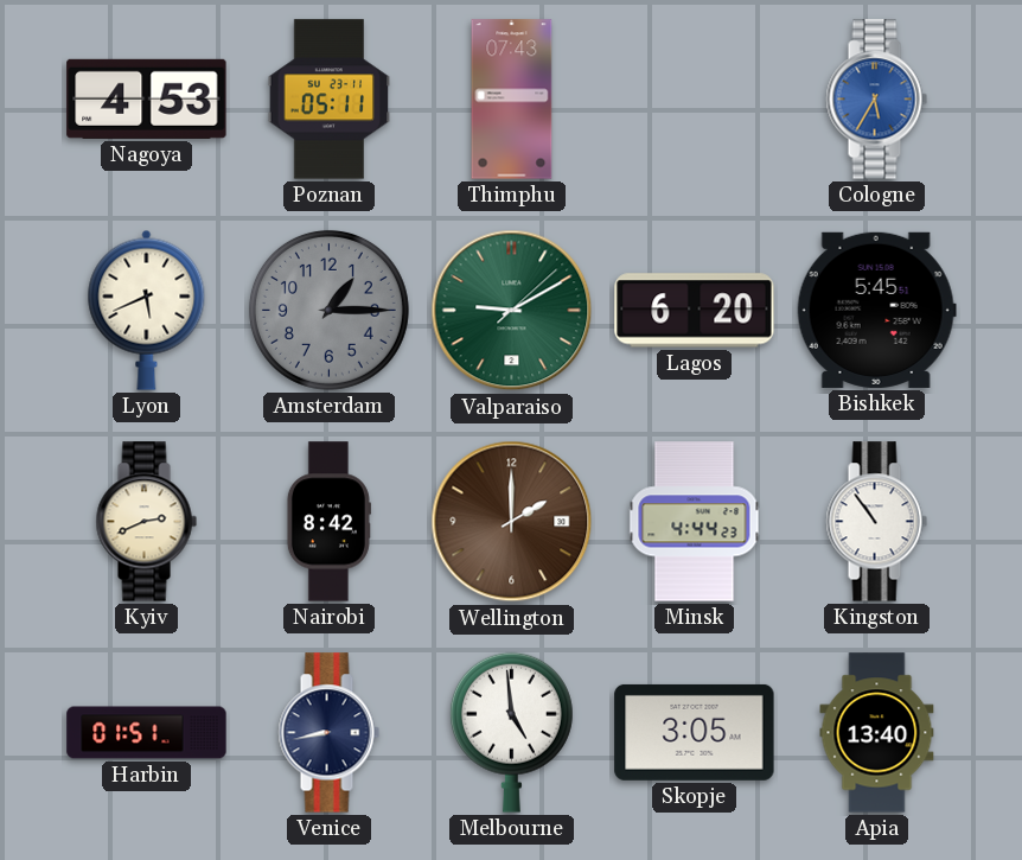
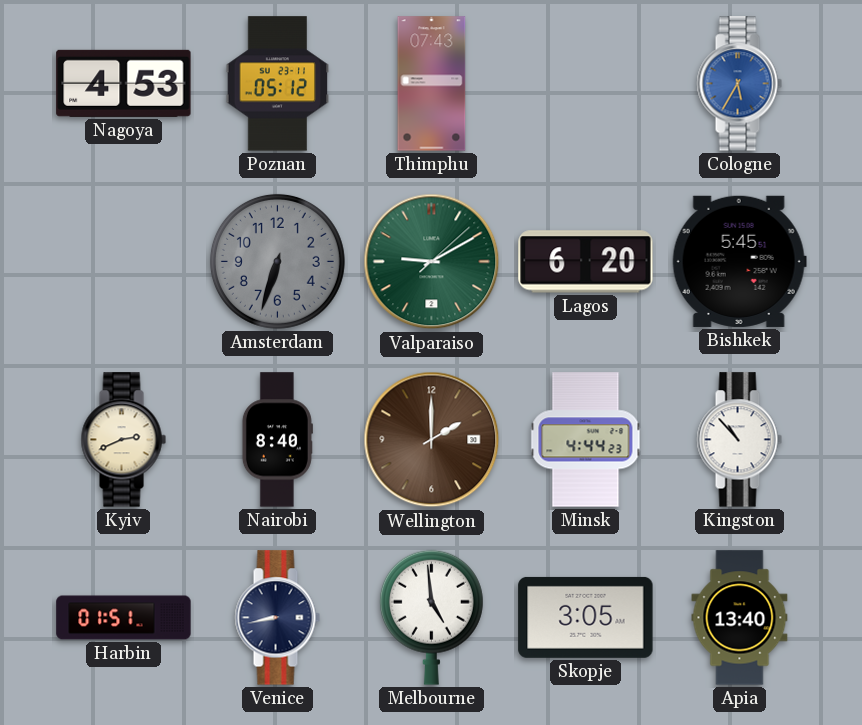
Poznan: 05:11 -> 05:12
Lyon: 5:41 -> none
Amsterdam: 1:15 -> 6:33
Nairobi: 8:42 -> 8:40
Kingston: 10:54 -> 10:53
